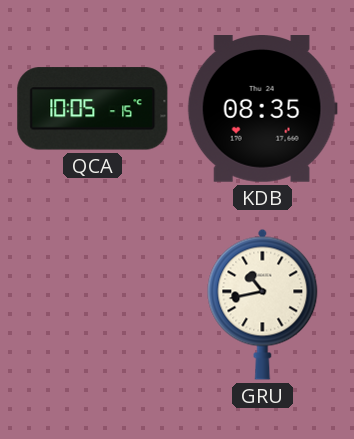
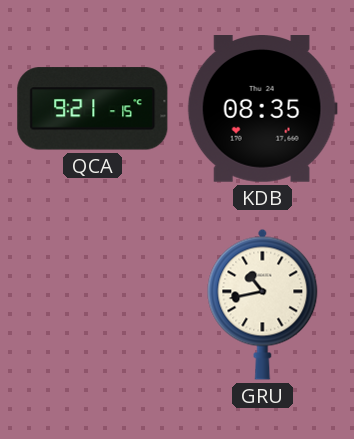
QCA: 10:05 -> 9:21
